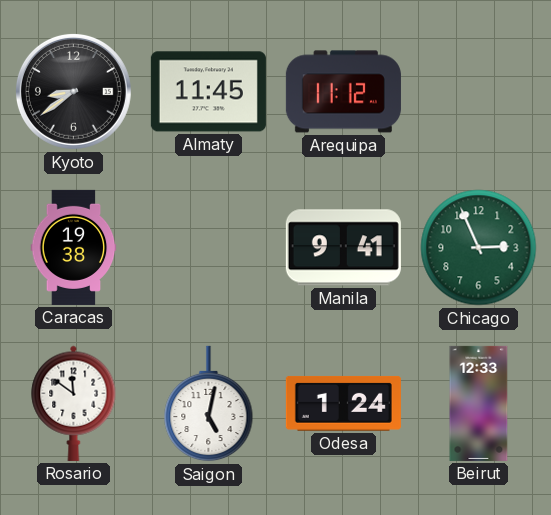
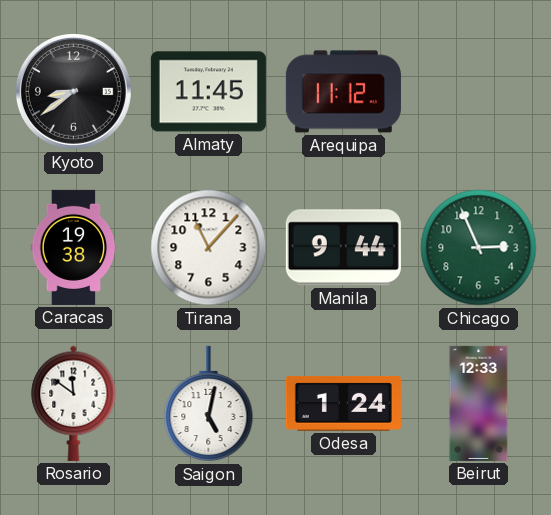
Tirana: none -> 11:07
Manila: 9:41 -> 9:44
